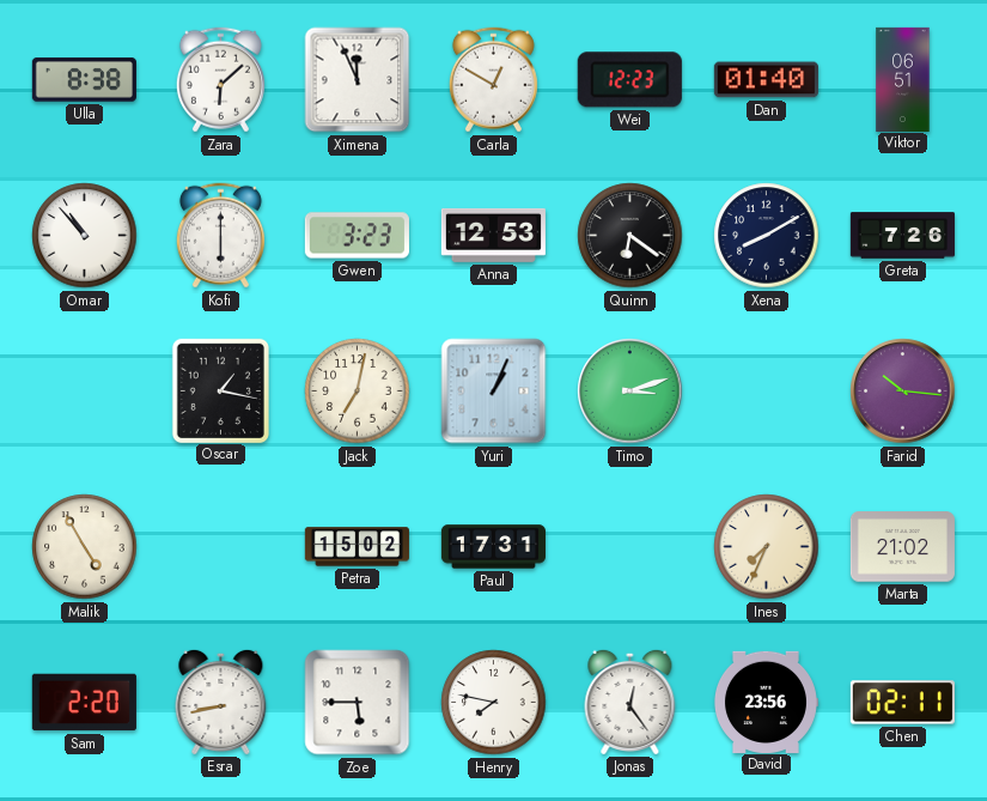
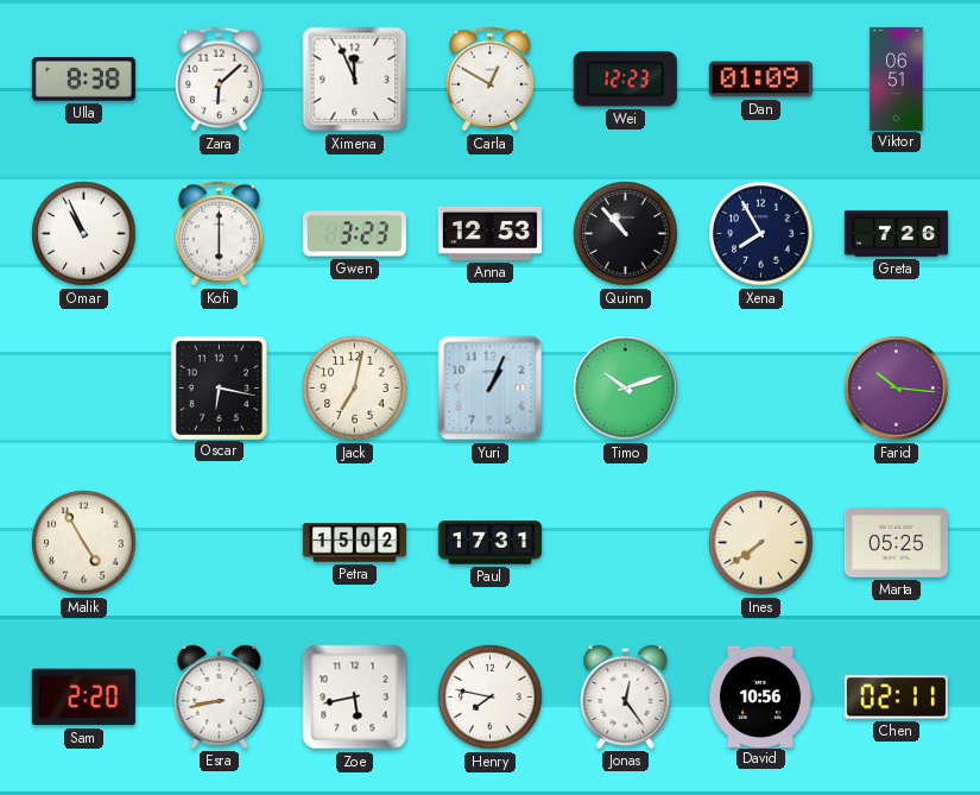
Dan: 01:40 -> 01:09
Omar: 10:53 -> 10:56
Quinn: 6:21 -> 10:53
Xena: 8:10 -> 7:55
Oscar: 1:17 -> 6:17
Timo: 3:12 -> 10:12
Ines: 7:34 -> 7:39
Marta: 21:02 -> 05:25
Zoe: 5:45 -> 5:43
David: 23:56 -> 10:56
